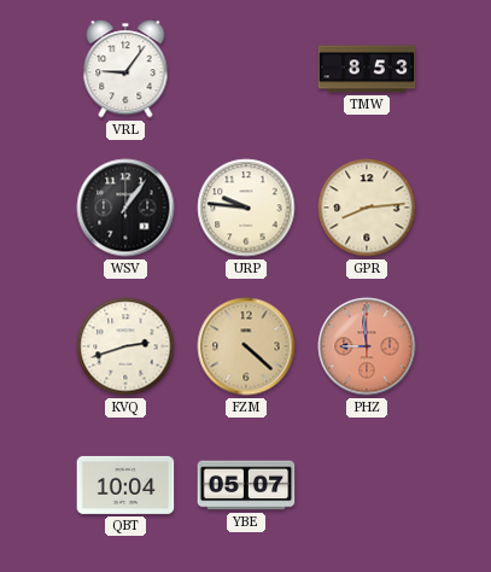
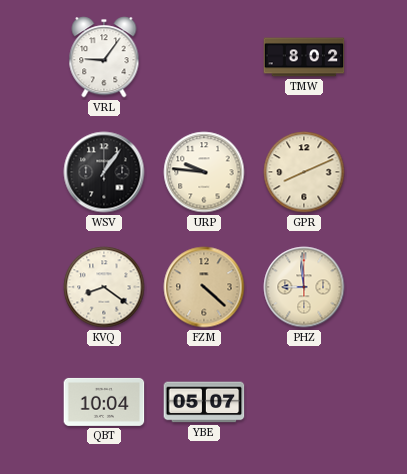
TMW: 8:53 -> 8:02
GPR: 8:14 -> 8:11
KVQ: 2:42 -> 8:21
PHZ dial: salmon -> cream
